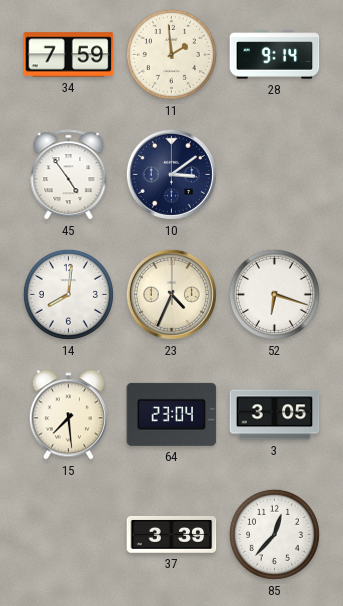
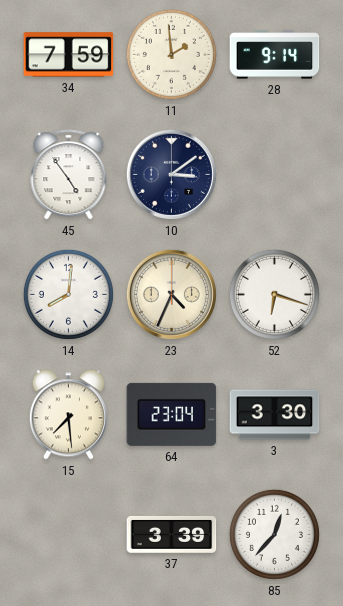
3: 3:05 -> 3:30
